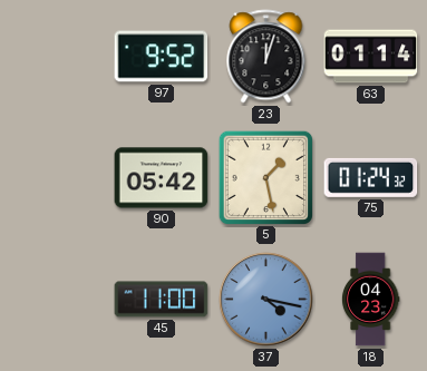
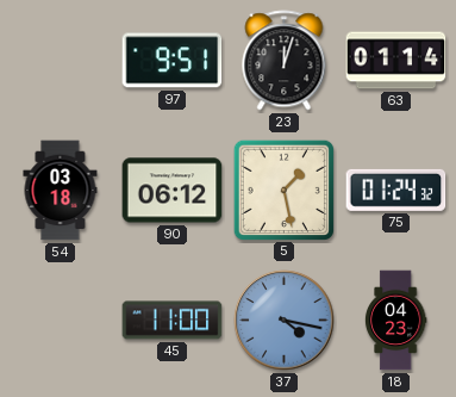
97: 9:52 -> 9:51
54: none -> 03:18
90: 05:42 -> 06:12
